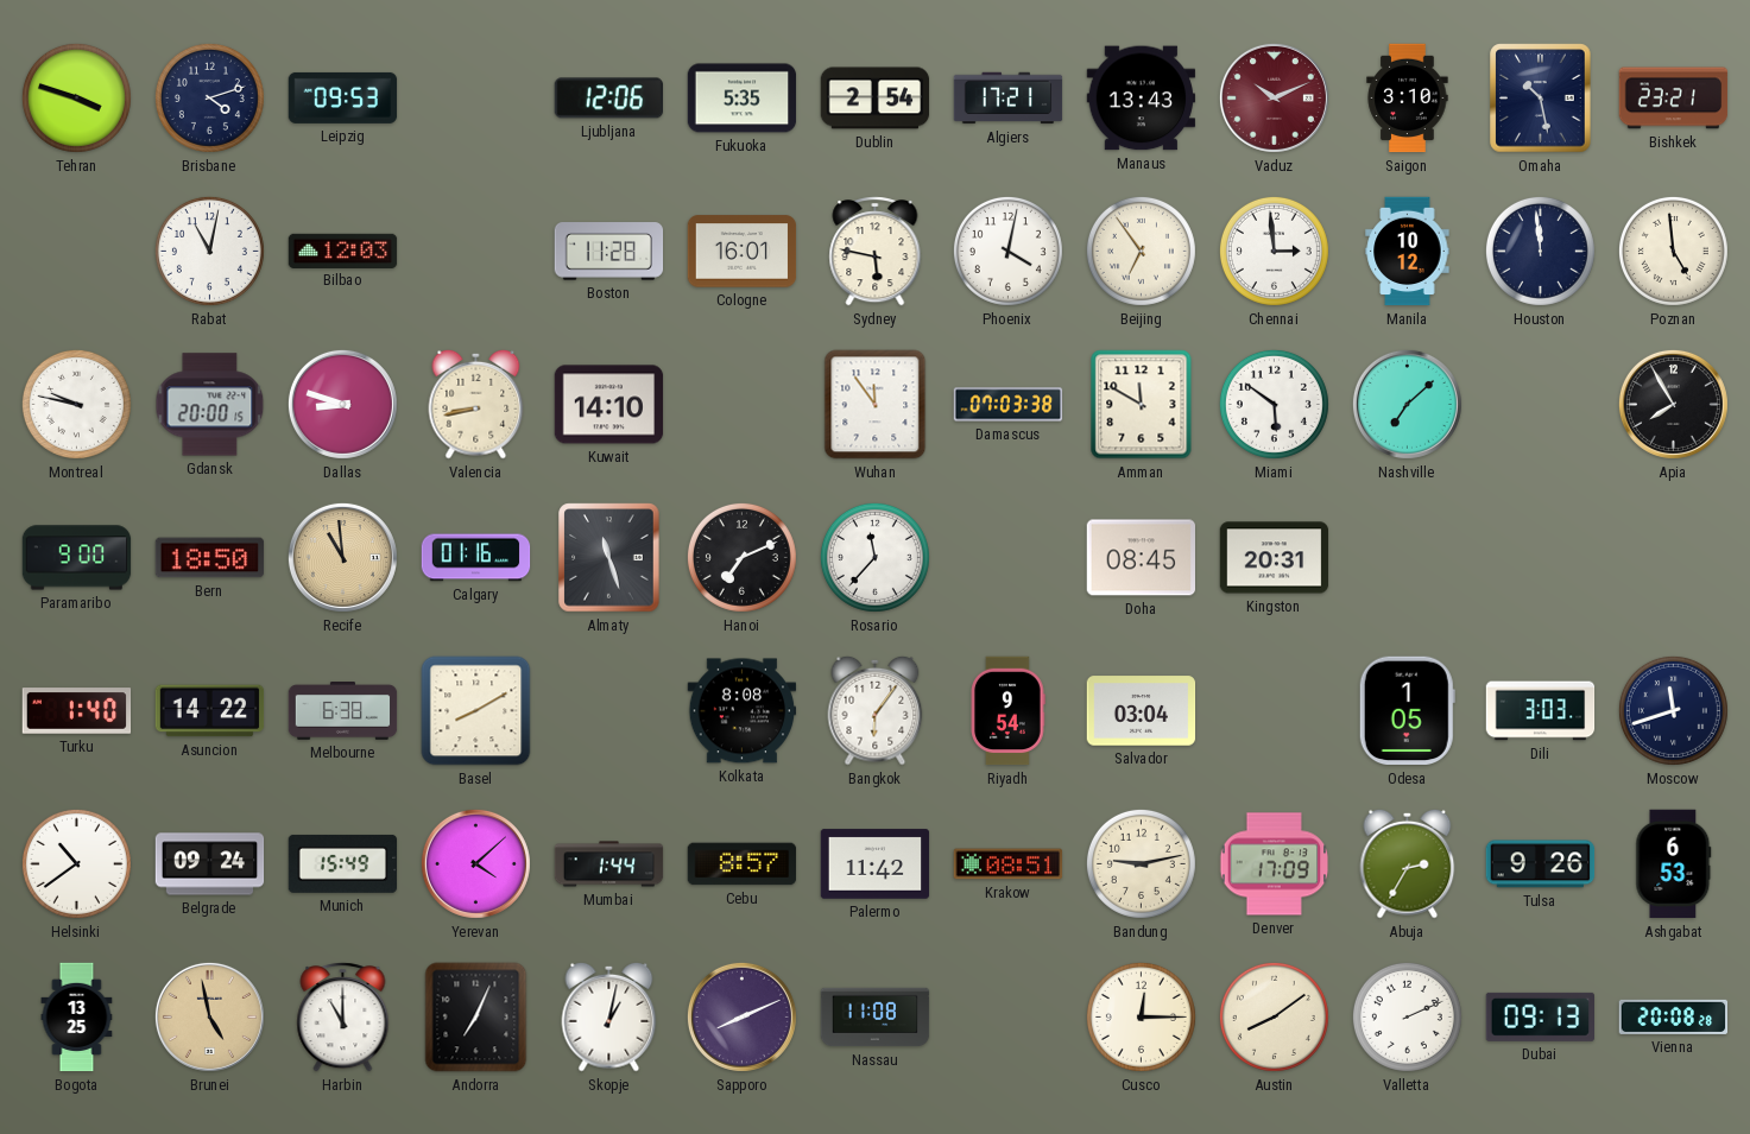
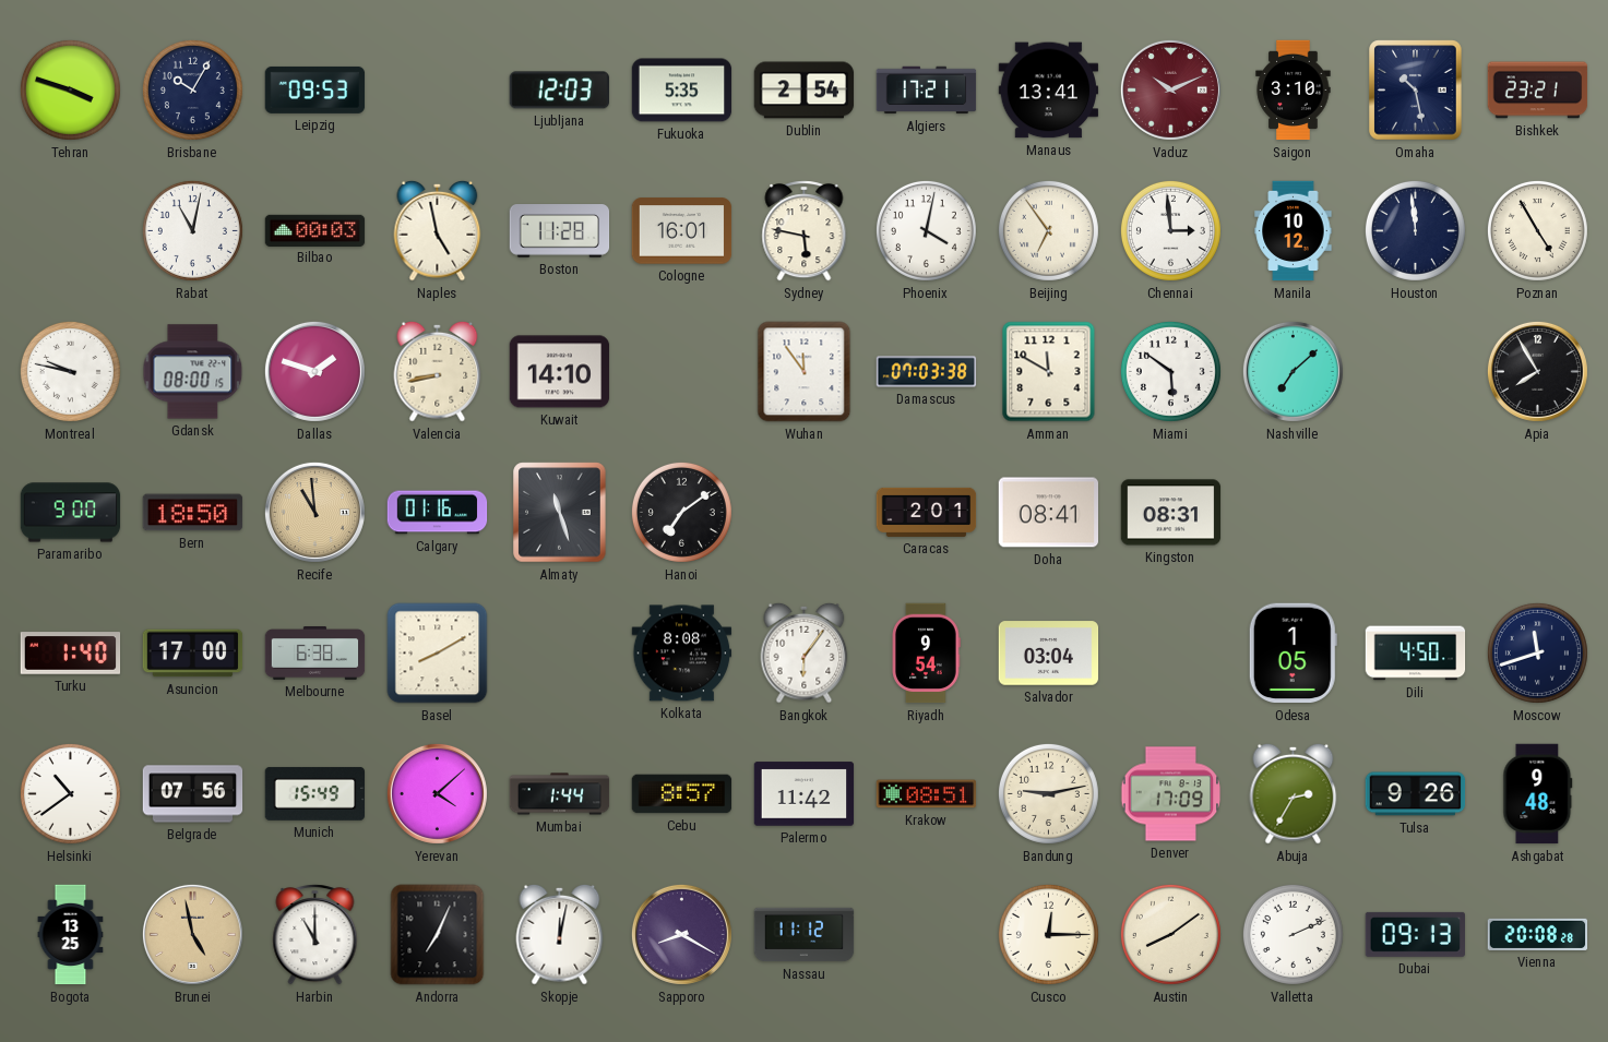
Brisbane: 4:12 -> 10:05
Ljubljana: 12:06 -> 12:03
Manaus: 13:43 -> 13:41
Bilbao: 12:03 -> 00:03
Naples: none -> 4:58
Poznan: 4:59 -> 4:55
Gdansk: 20:00 -> 08:00
Dallas: 8:48 -> 1:48
Hanoi: 7:11 -> 7:09
Rosario: 11:37 -> none
Caracas: none -> 2:01
Doha: 08:45 -> 08:41
Kingston: 20:31 -> 08:31
Asuncion: 14:22 -> 17:00
Dili: 3:03 -> 4:50
Belgrade: 09:24 -> 07:56
Ashgabat: 6:53 -> 9:48
Skopje: 1:02 -> 12:02
Sapporo: 8:11 -> 8:20
Nassau: 11:08 -> 11:12
